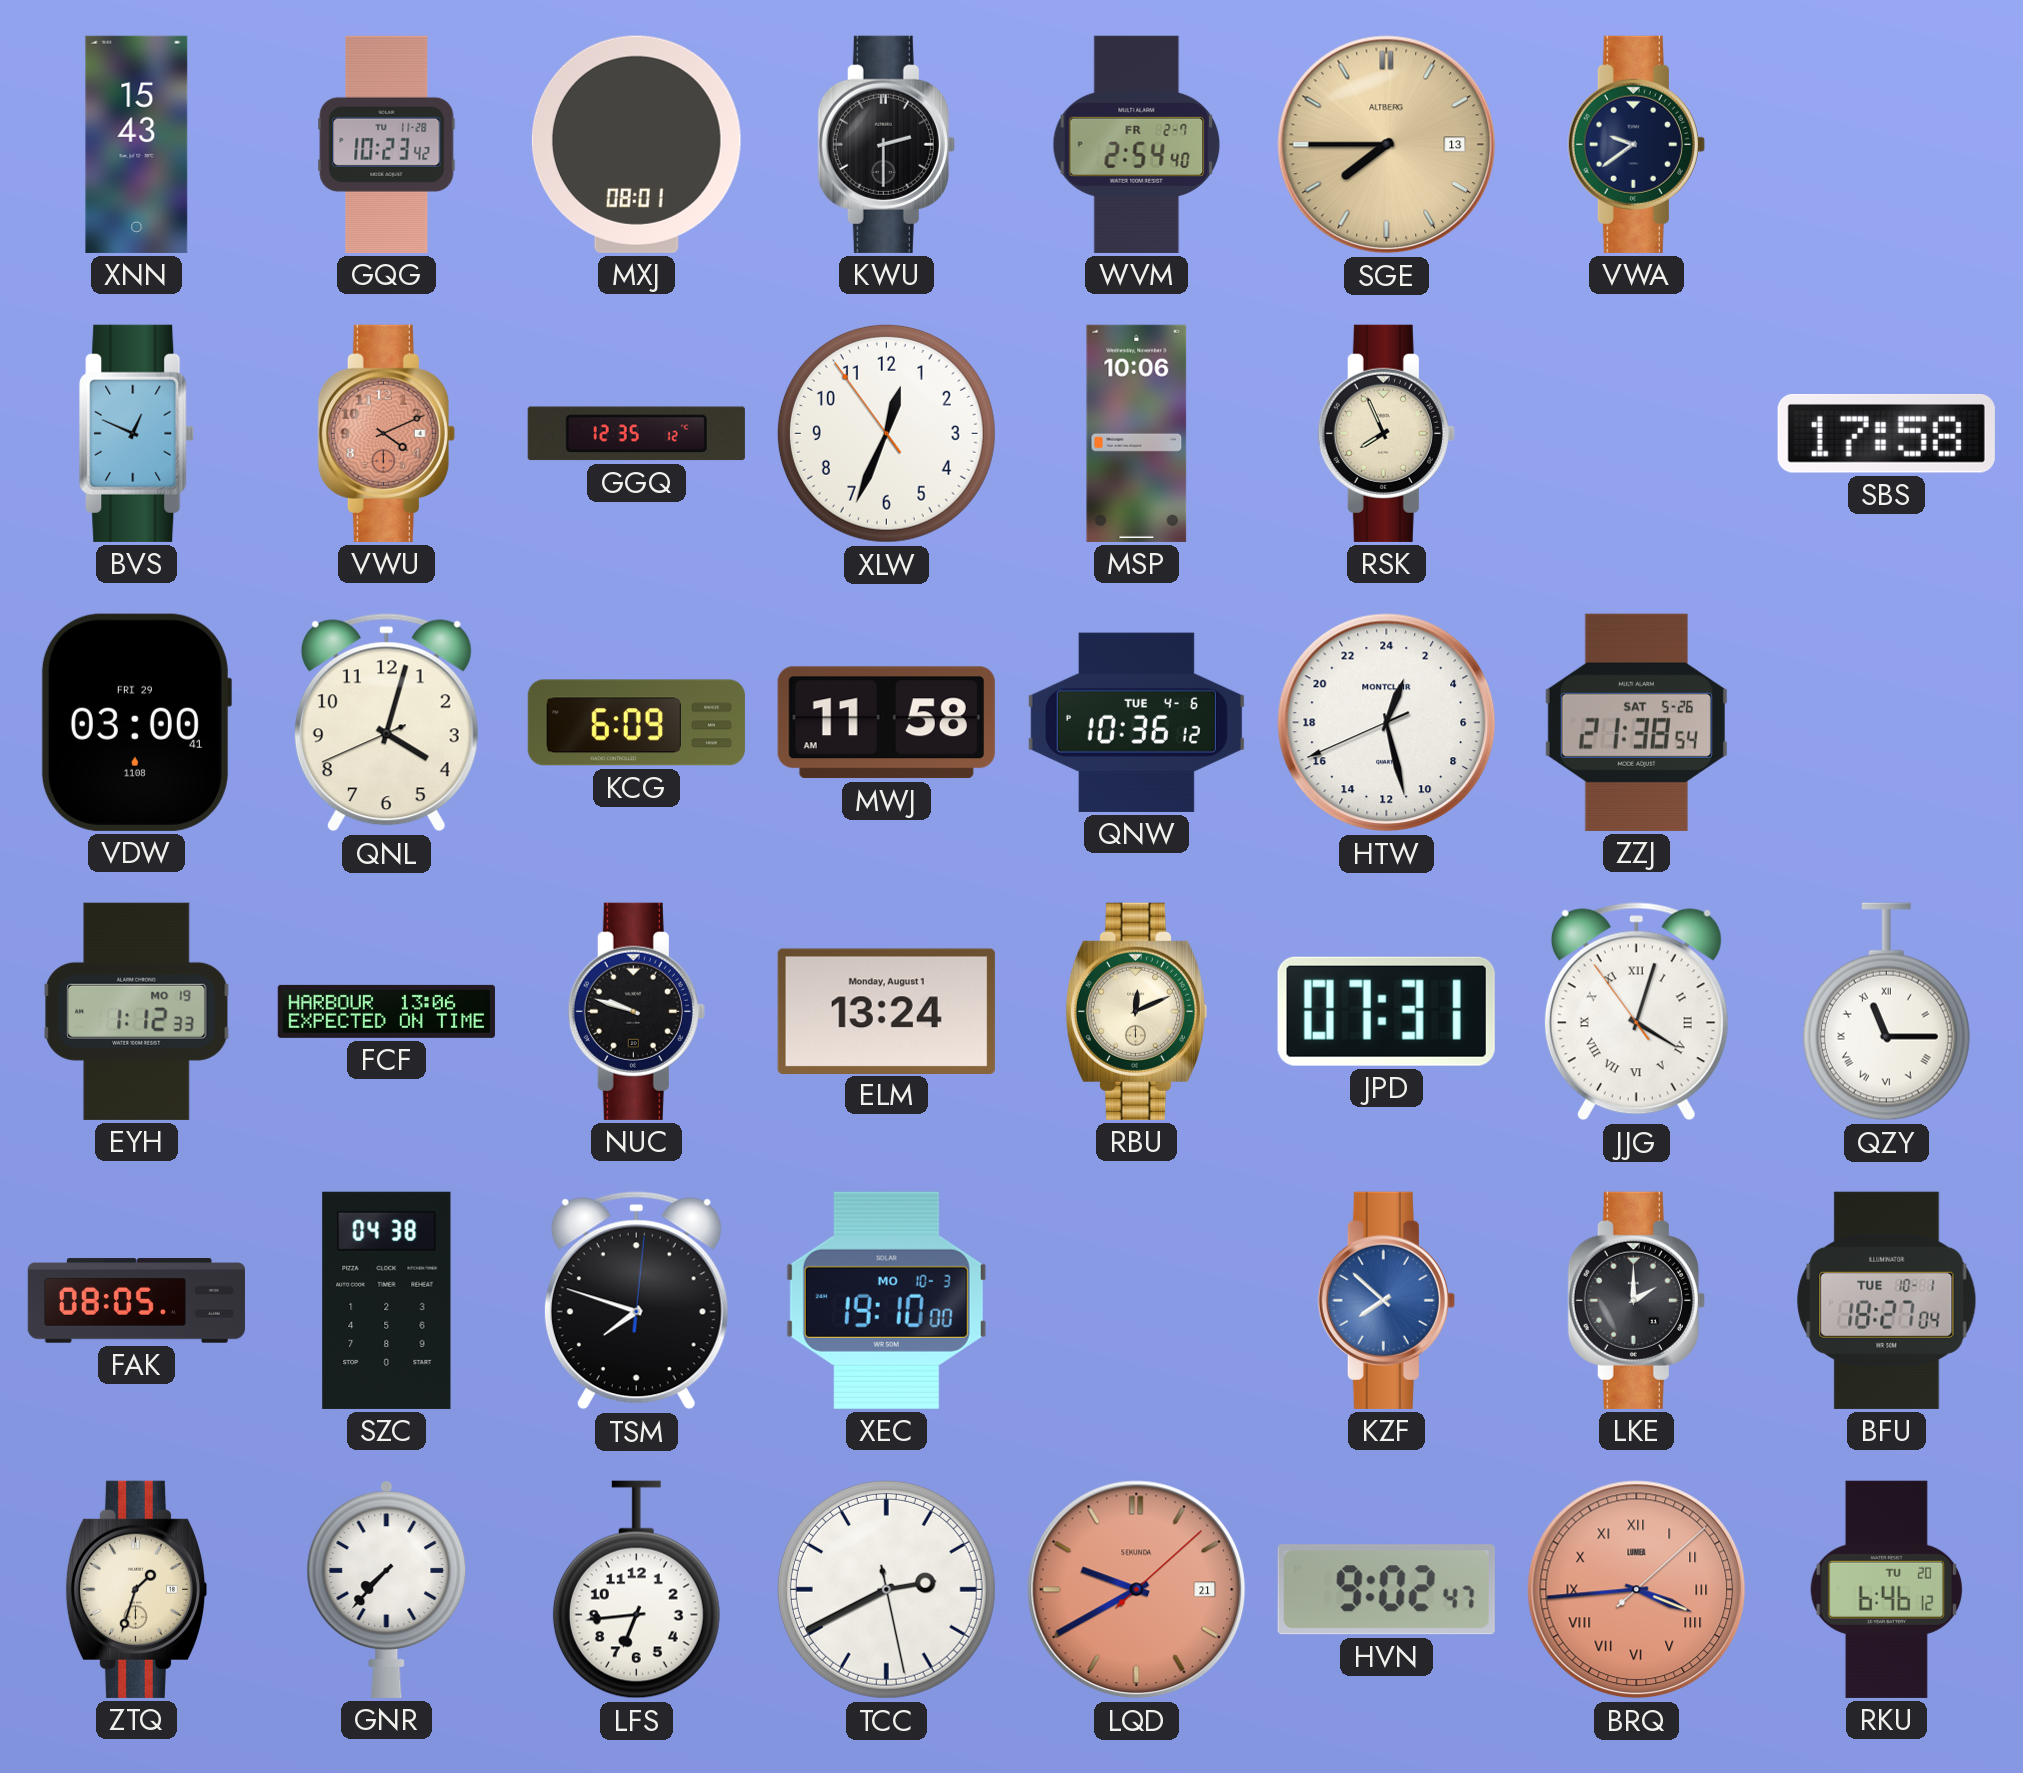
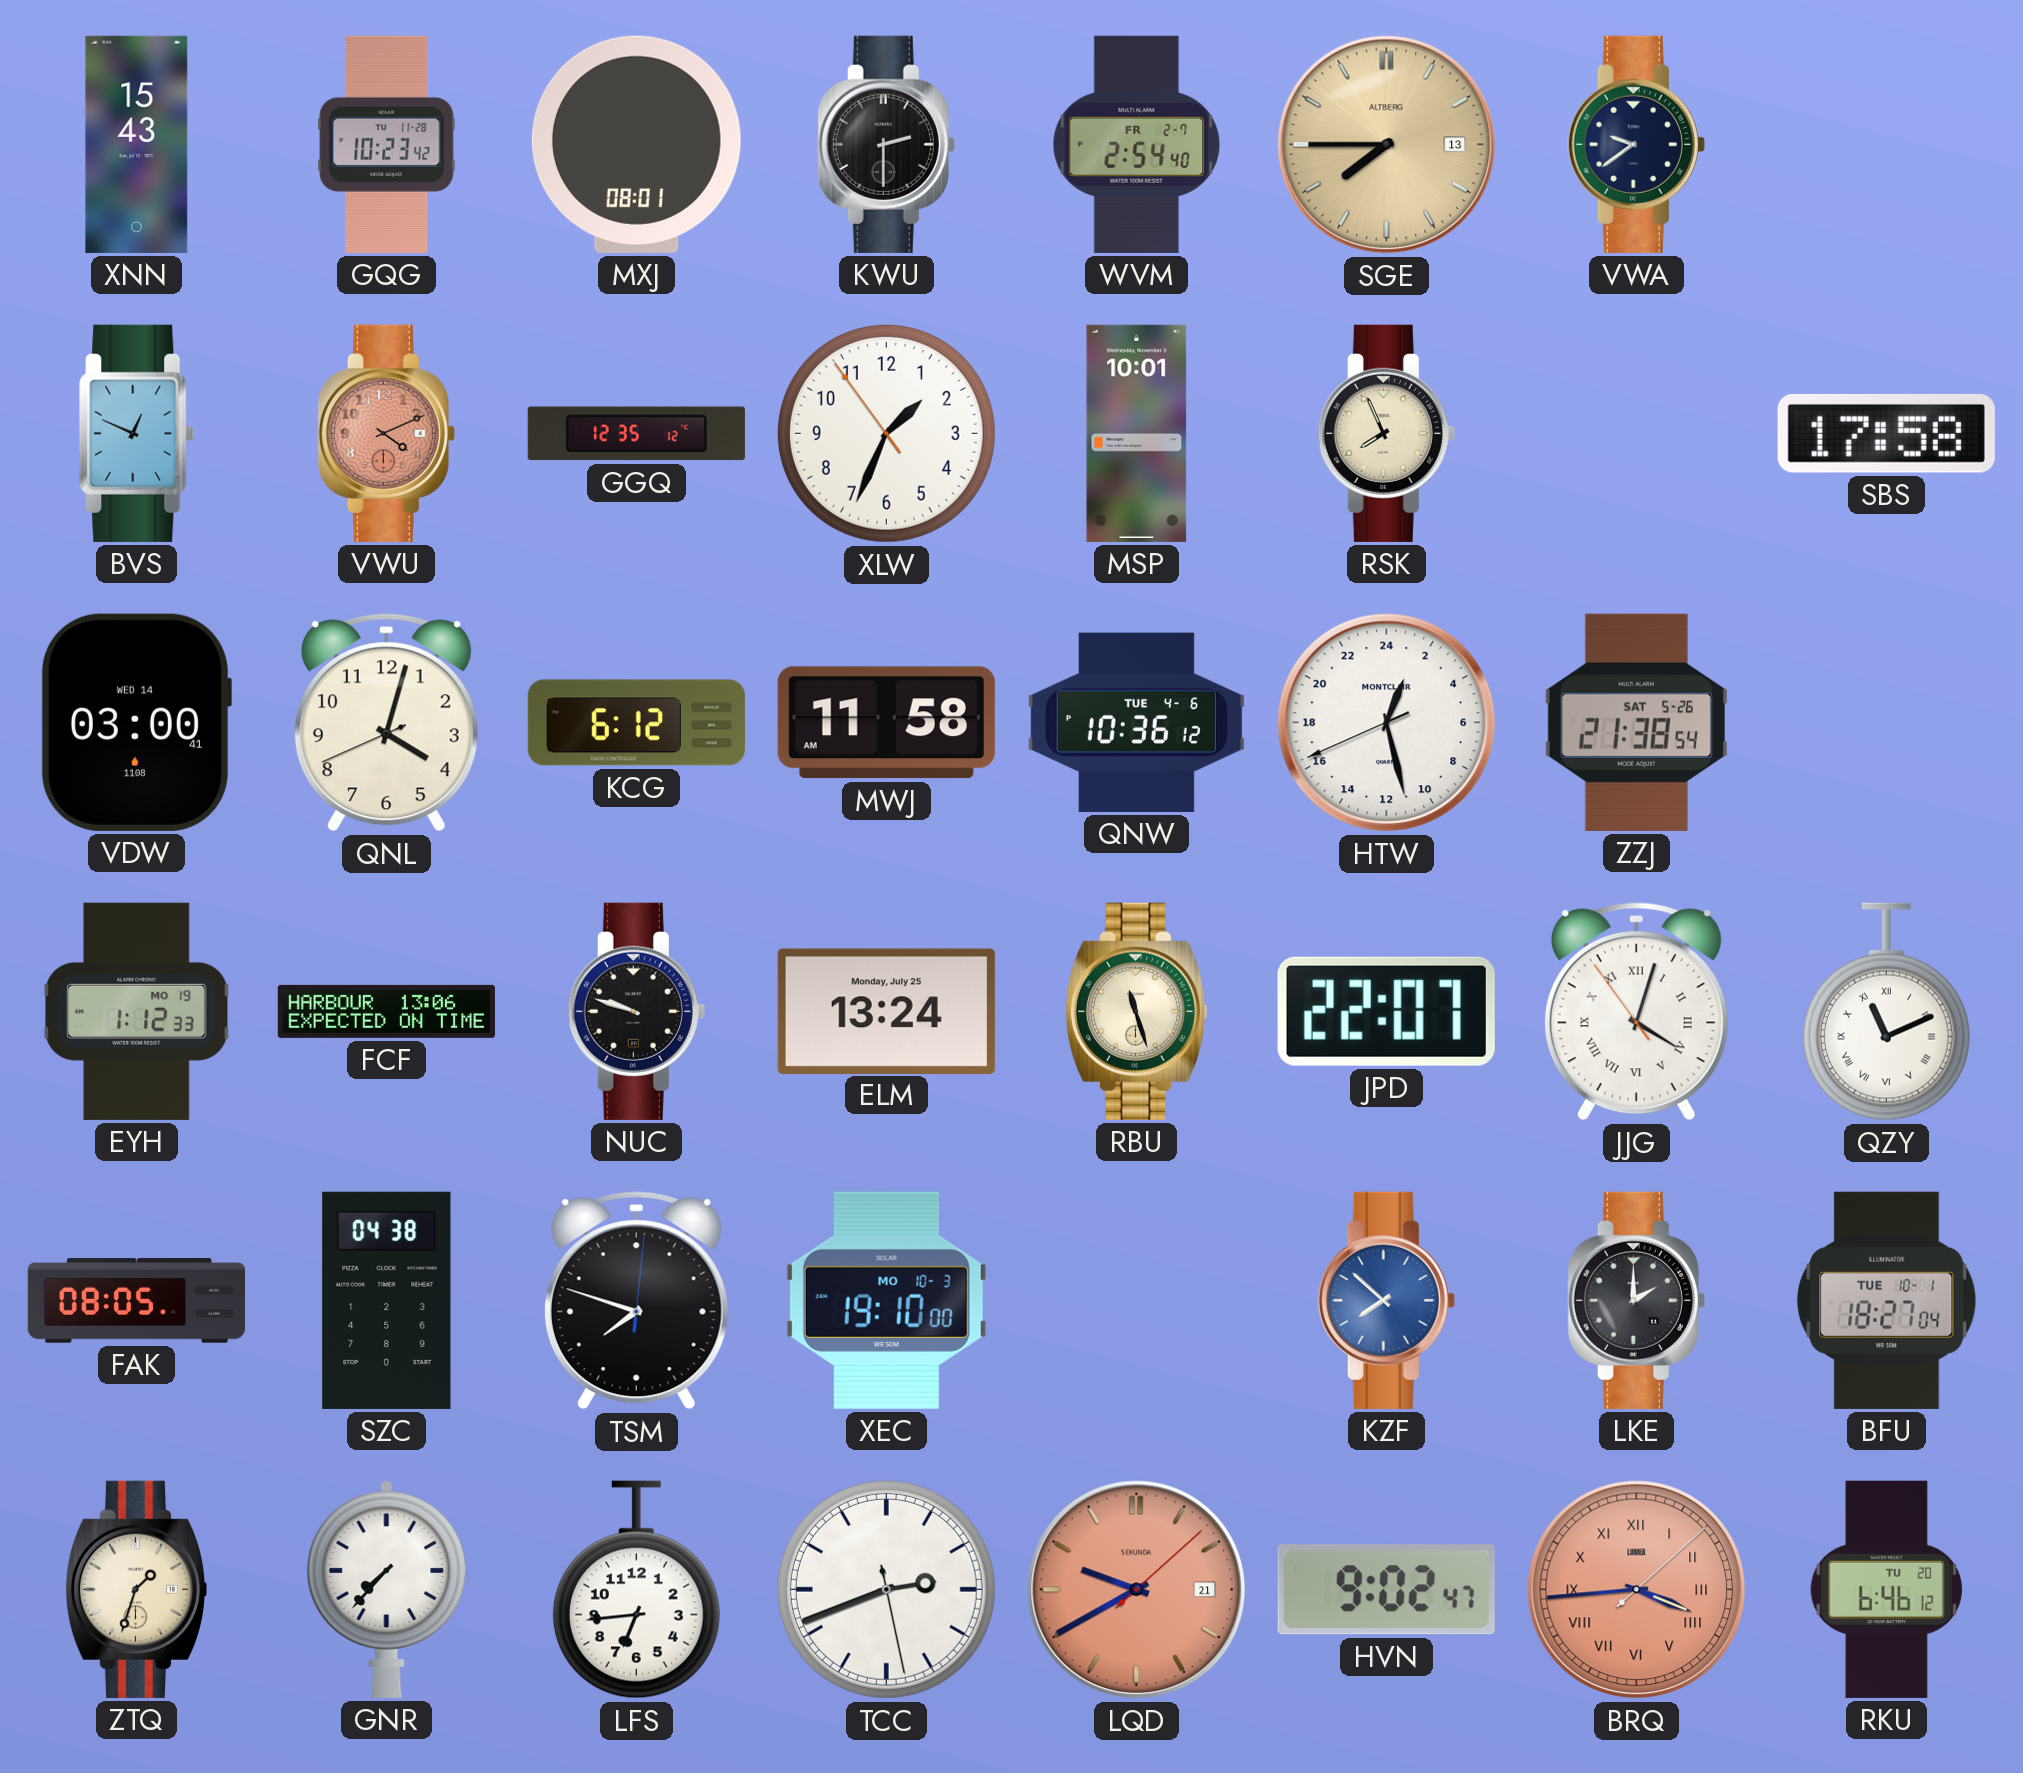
XLW: 12:33 -> 1:33
MSP: 10:06 -> 10:01
VDW date: FRI 29 -> WED 14
KCG: 6:09 -> 6:12
ELM date: Monday, August 1 -> Monday, July 25
RBU: 12:11 -> 11:27
JPD: 07:31 -> 22:07
QZY: 11:15 -> 11:11
TCC: 2:40 -> 2:41
